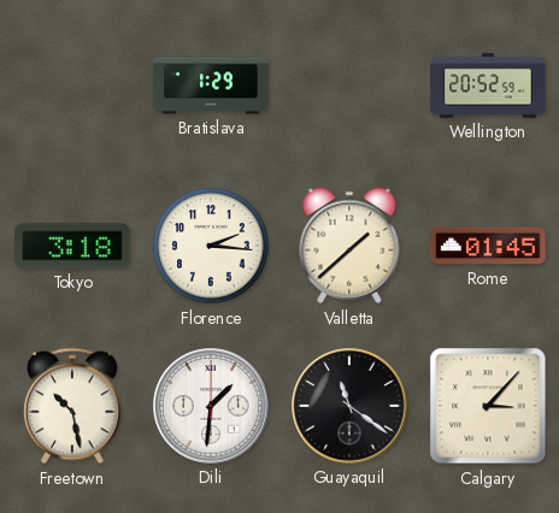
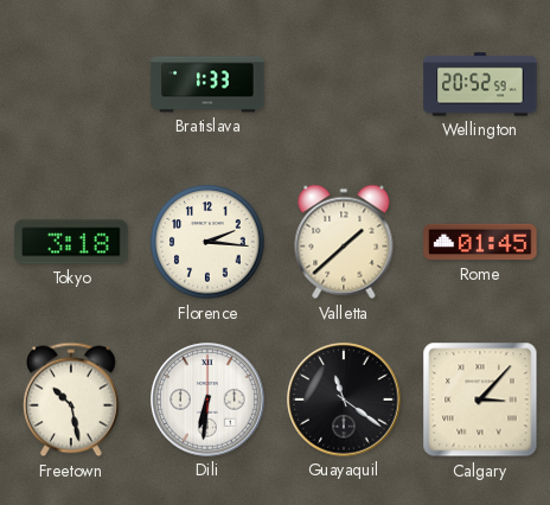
Bratislava: 1:29 -> 1:33
Dili: 1:31 -> 6:31
